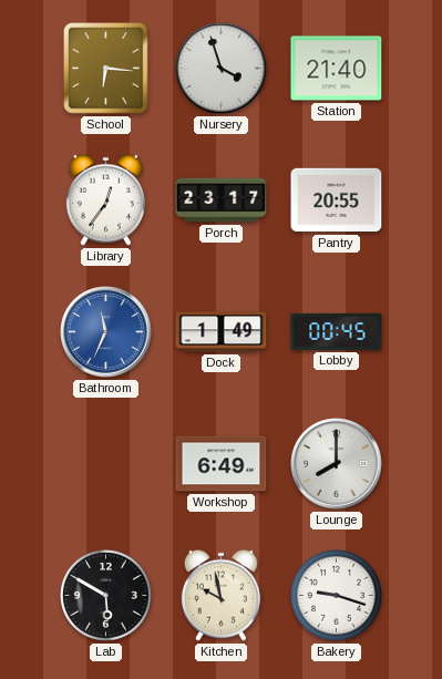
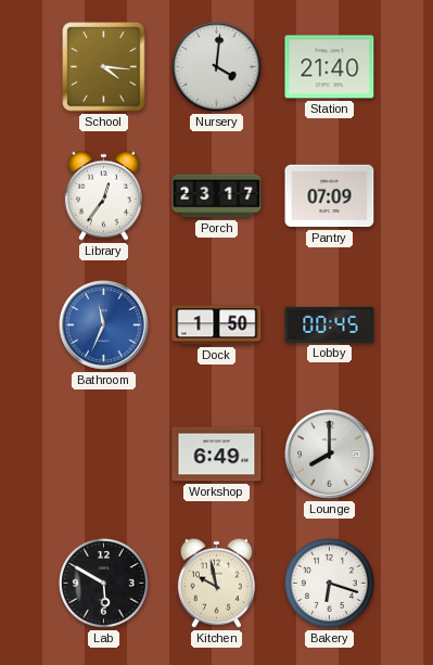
School: 6:16 -> 4:16
Nursery: 3:57 -> 4:01
Pantry: 20:55 -> 07:09
Dock: 1:49 -> 1:50
Bakery: 9:18 -> 6:18
